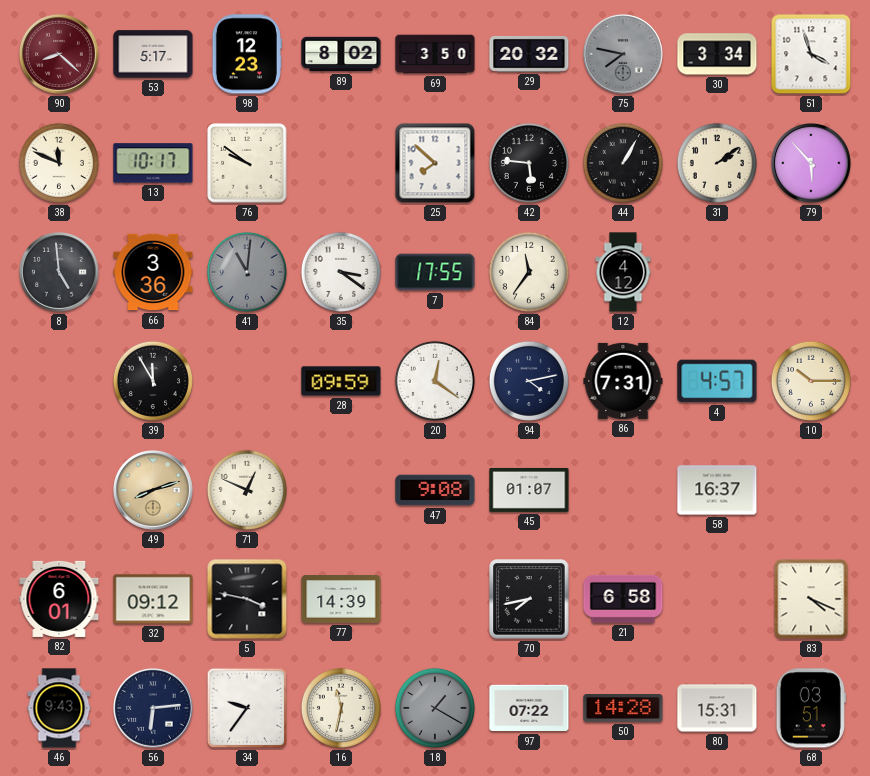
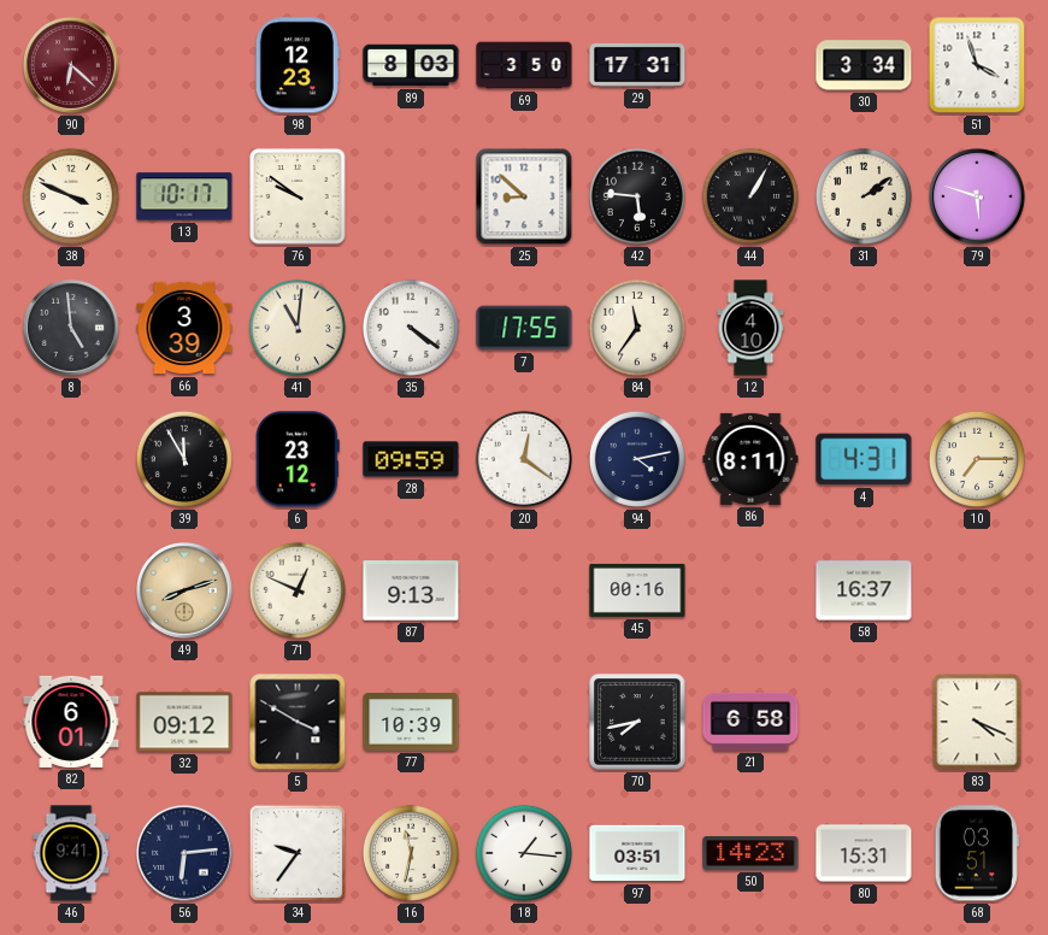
90: 8:22 -> 6:22
53: 5:17 -> none
89: 8:02 -> 8:03
29: 20:32 -> 17:31
75: 7:47 -> none
38: 11:49 -> 3:49
25: 7:52 -> 8:52
79: 5:53 -> 5:48
66: 3:36 -> 3:39
41 dial: grey -> cream
35: 3:21 -> 4:21
12: 4:12 -> 4:10
6: none -> 23:12
86: 7:31 -> 8:11
4: 4:57 -> 4:31
10: 10:15 -> 7:15
87: none -> 9:13
47: 9:08 -> none
45: 01:07 -> 00:16
5: 3:47 -> 3:50
77: 14:39 -> 10:39
46: 9:43 -> 9:41
18: 1:20 -> 1:16
18 dial: grey -> white
97: 07:22 -> 03:51
50: 14:28 -> 14:23
